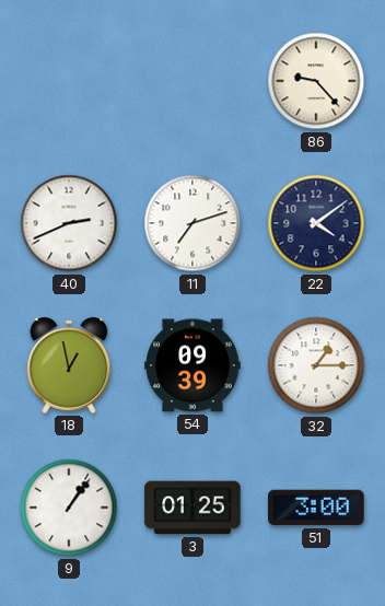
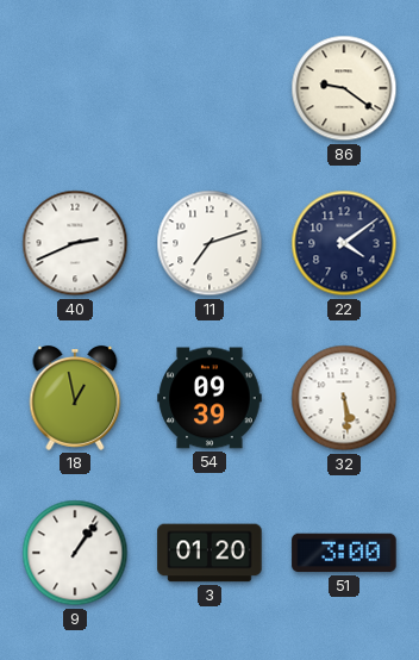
86: 9:23 -> 9:21
32: 1:15 -> 5:29
3: 01:25 -> 01:20
